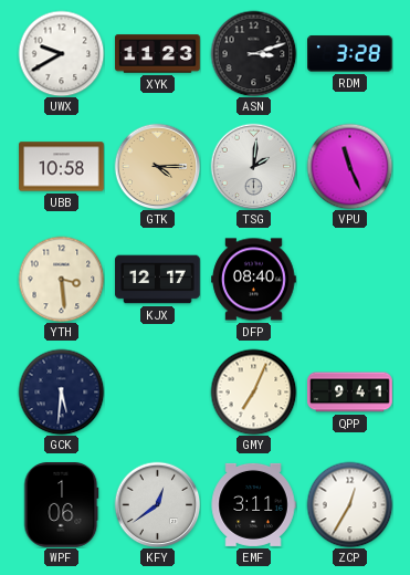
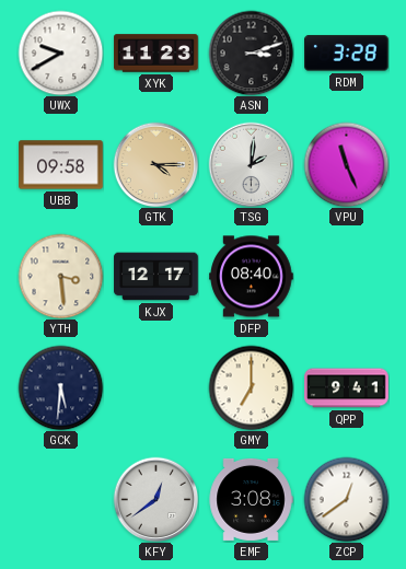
UBB: 10:58 -> 09:58
GMY: 7:04 -> 7:00
WPF: 1:06 -> none
EMF: 3:11 -> 3:08
ZCP: 12:35 -> 12:39
